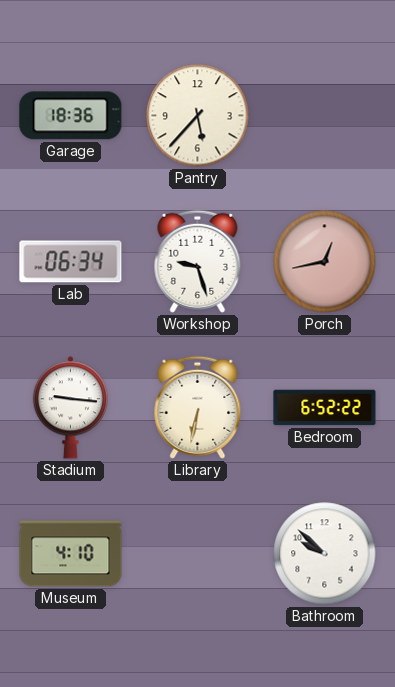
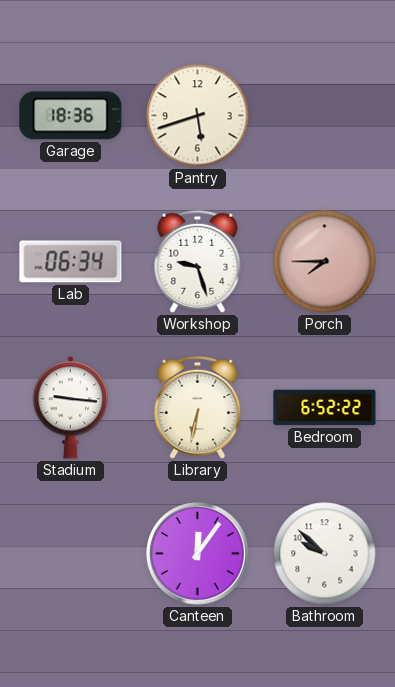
Pantry: 5:37 -> 5:42
Porch: 12:43 -> 7:45
Museum: 4:10 -> none
Canteen: none -> 12:06
